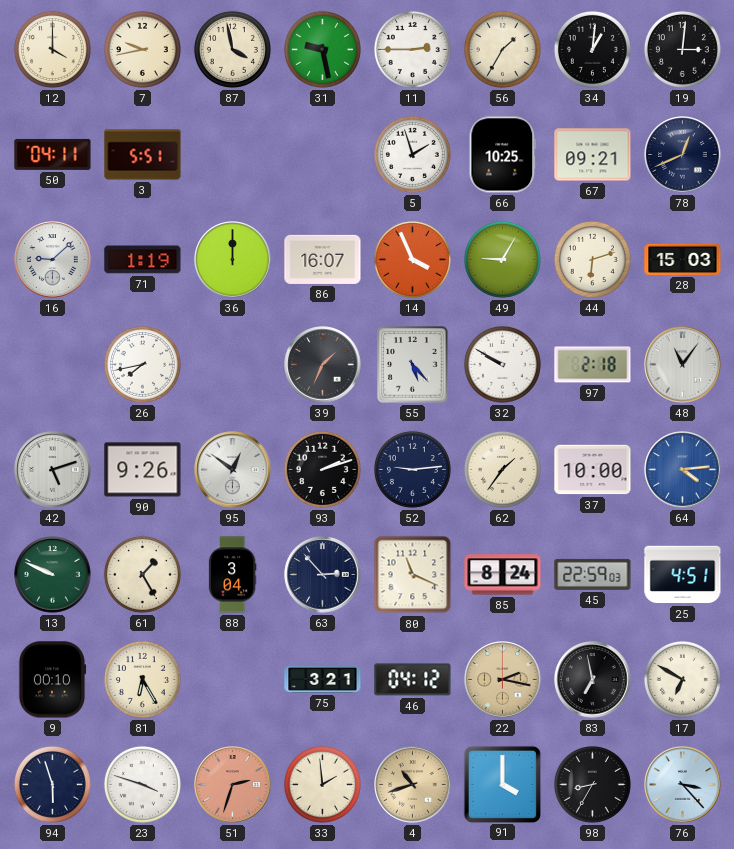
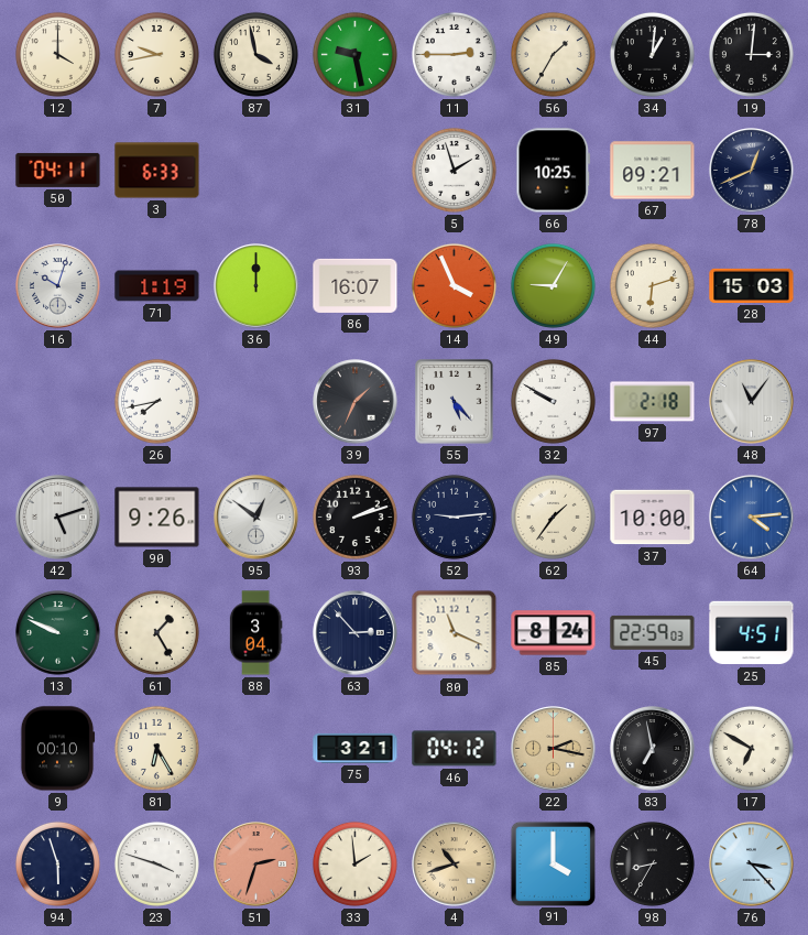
3: 5:51 -> 6:33
16: 9:08 -> 10:03
